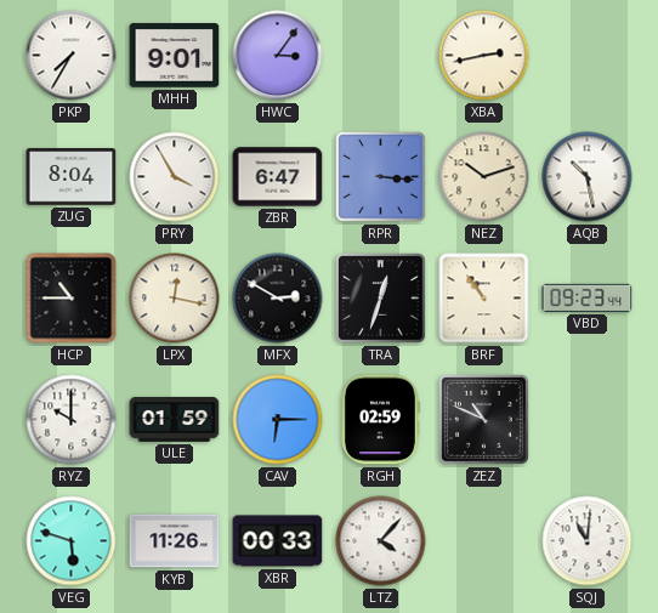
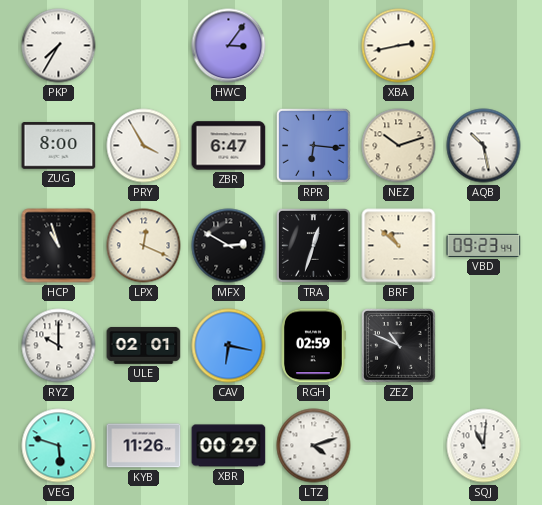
MHH: 9:01 -> none
ZUG: 8:04 -> 8:00
RPR: 3:16 -> 6:16
HCP: 10:45 -> 10:57
LPX: 12:17 -> 12:19
BRF: 10:54 -> 10:52
ULE: 01:59 -> 02:01
CAV: 6:15 -> 6:17
XBR: 00:33 -> 00:29
LTZ: 4:07 -> 4:12
